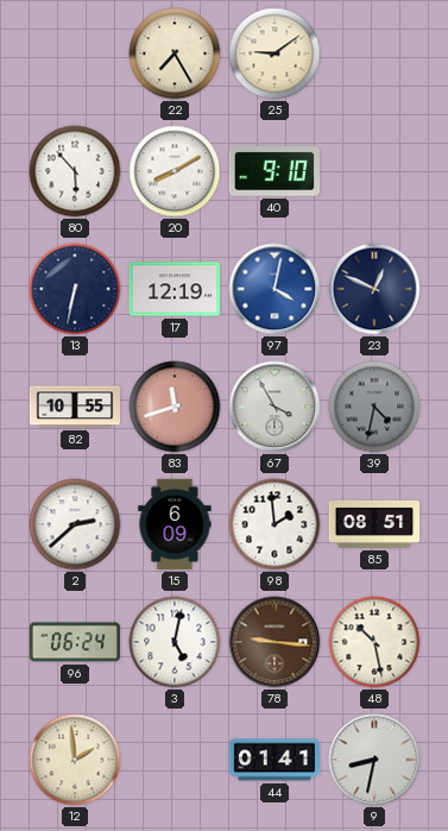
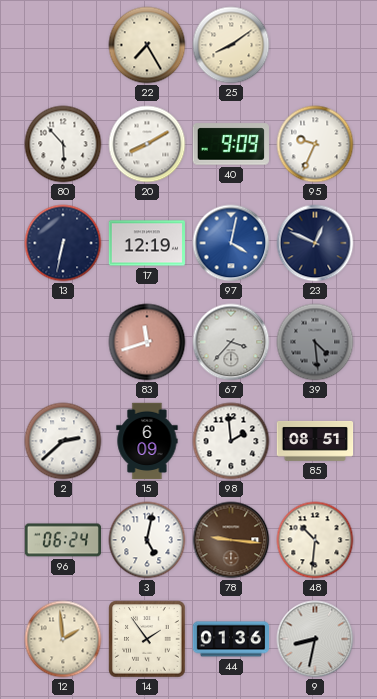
25: 9:09 -> 8:09
40: 9:10 -> 9:09
95: none -> 9:34
82: 10:55 -> none
67: 3:55 -> 3:37
39: 4:32 -> 4:29
48: 10:28 -> 10:31
14: none -> 1:54
44: 01:41 -> 01:36
